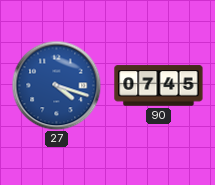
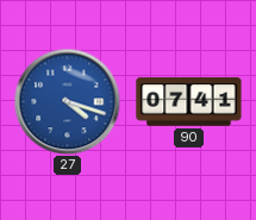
90: 07:45 -> 07:41
